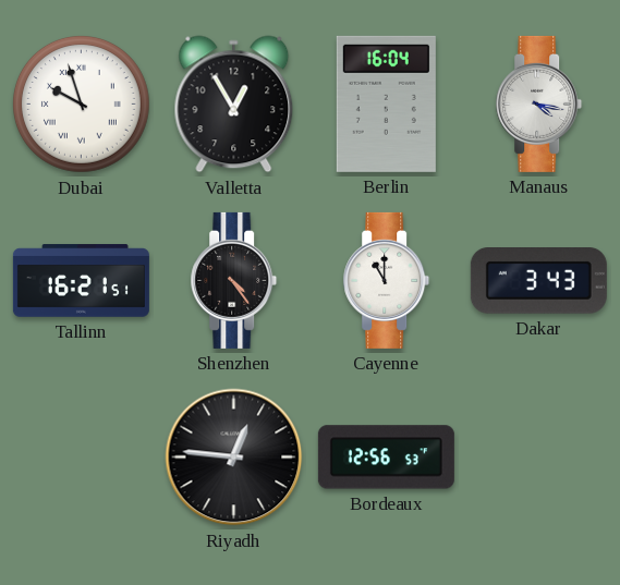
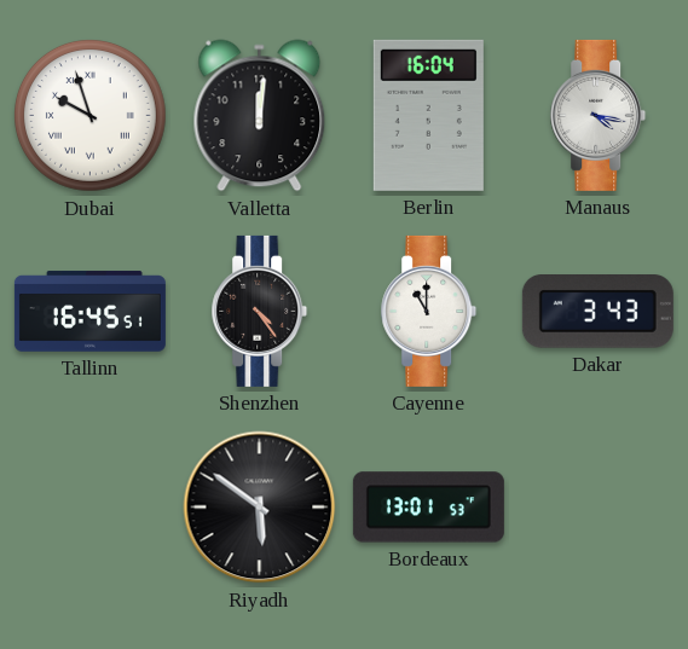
Valletta: 12:55 -> 12:01
Tallinn: 16:21 -> 16:45
Riyadh: 12:46 -> 5:51
Bordeaux: 12:56 -> 13:01
